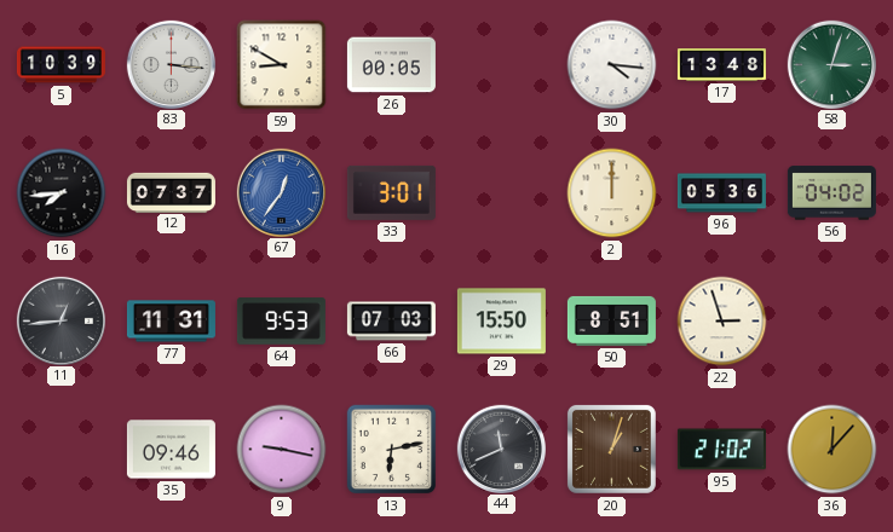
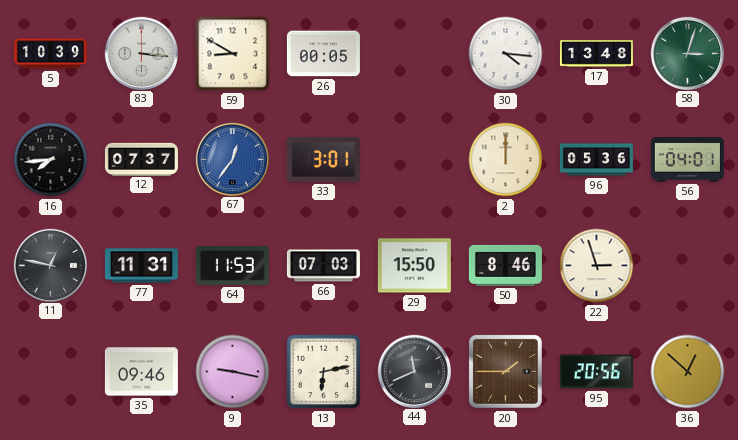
56: 04:02 -> 04:01
11: 12:44 -> 12:47
64: 9:53 -> 11:53
50: 8:51 -> 8:46
20: 1:03 -> 1:45
95: 21:02 -> 20:56
36: 12:07 -> 12:52
